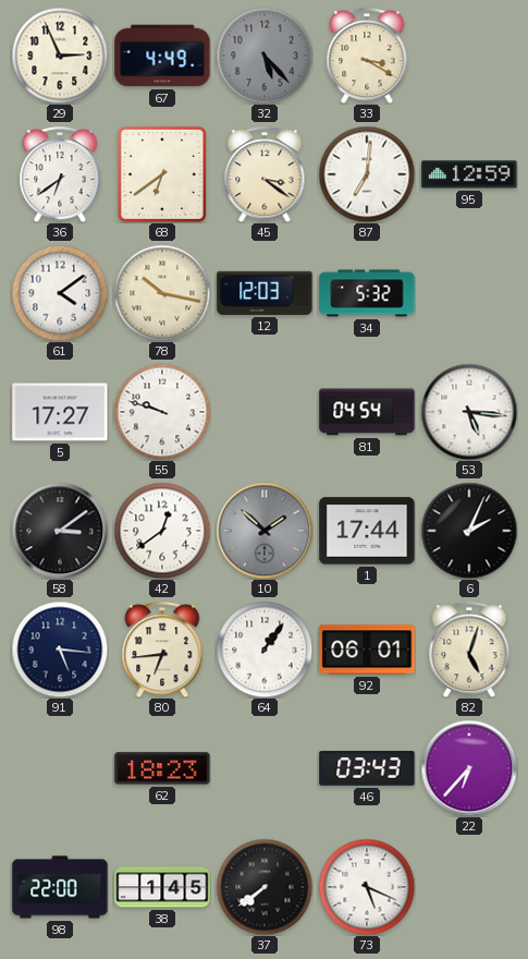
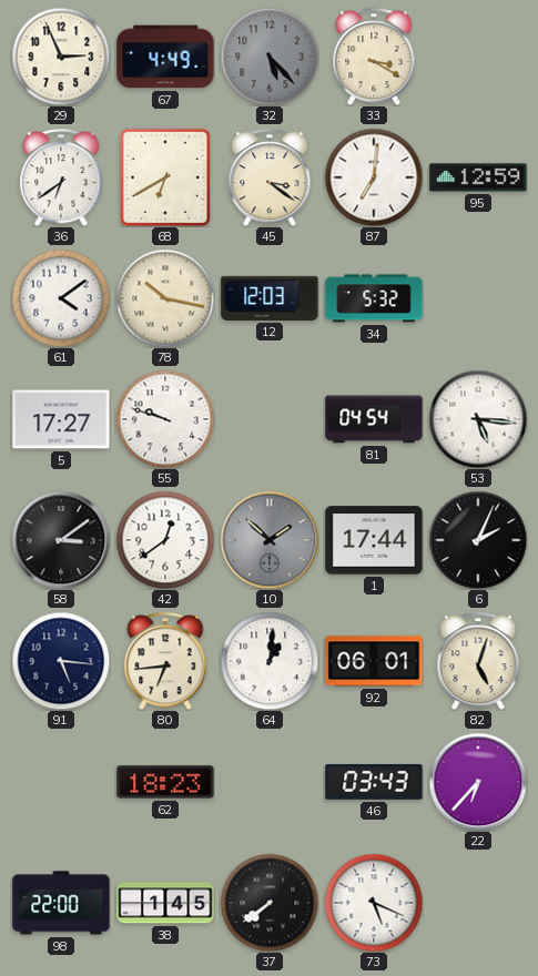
68: 6:39 -> 6:40
64: 1:06 -> 1:01
